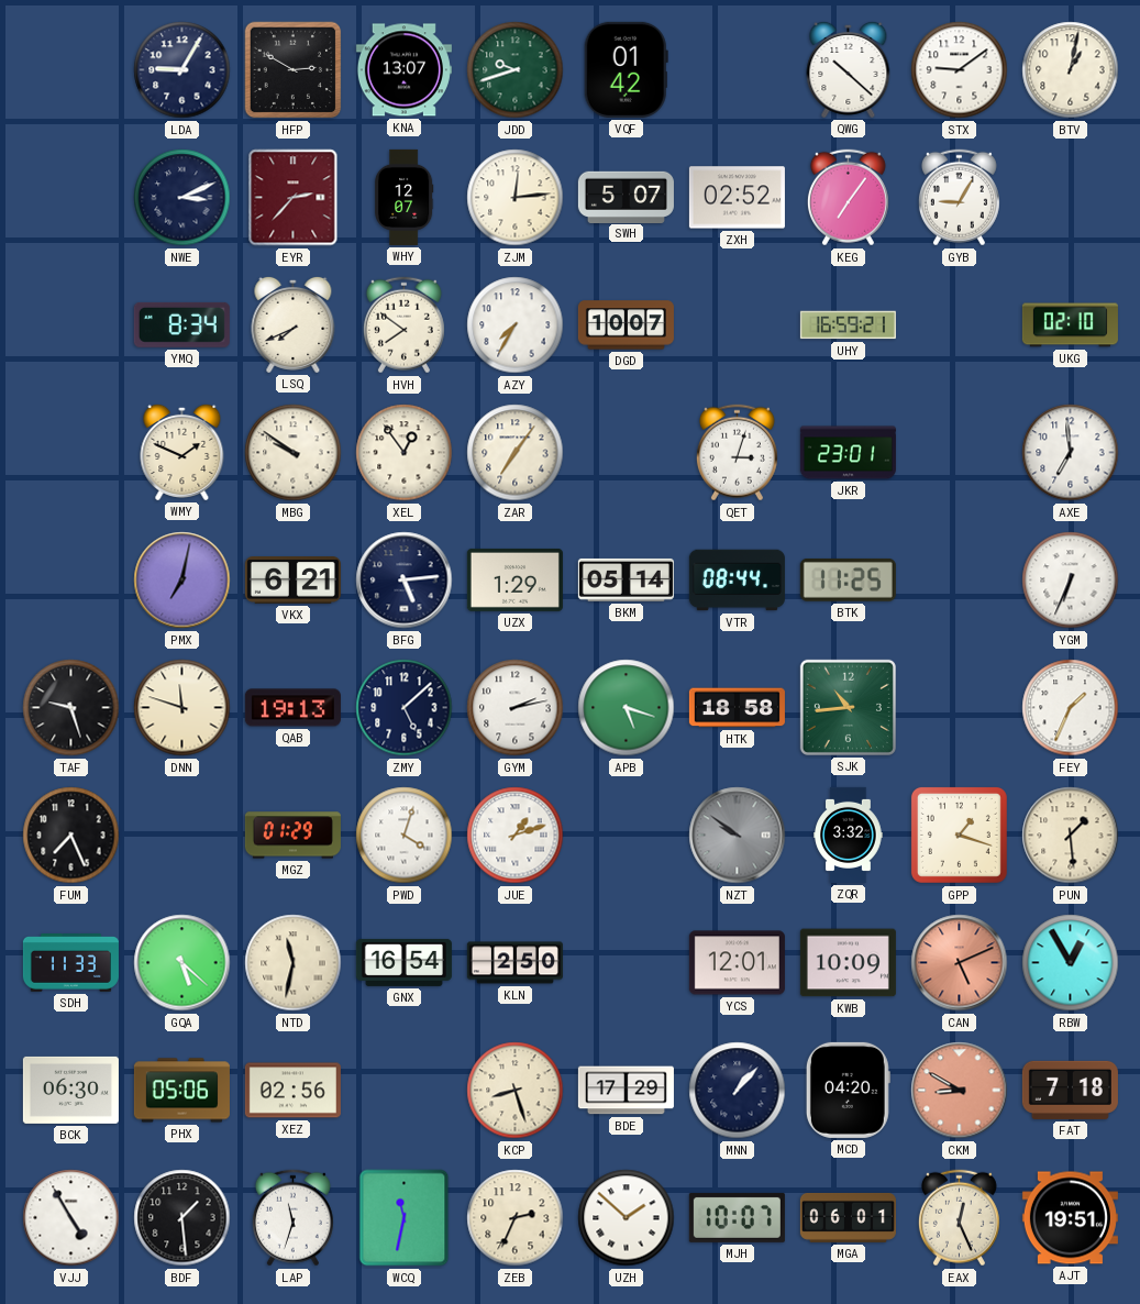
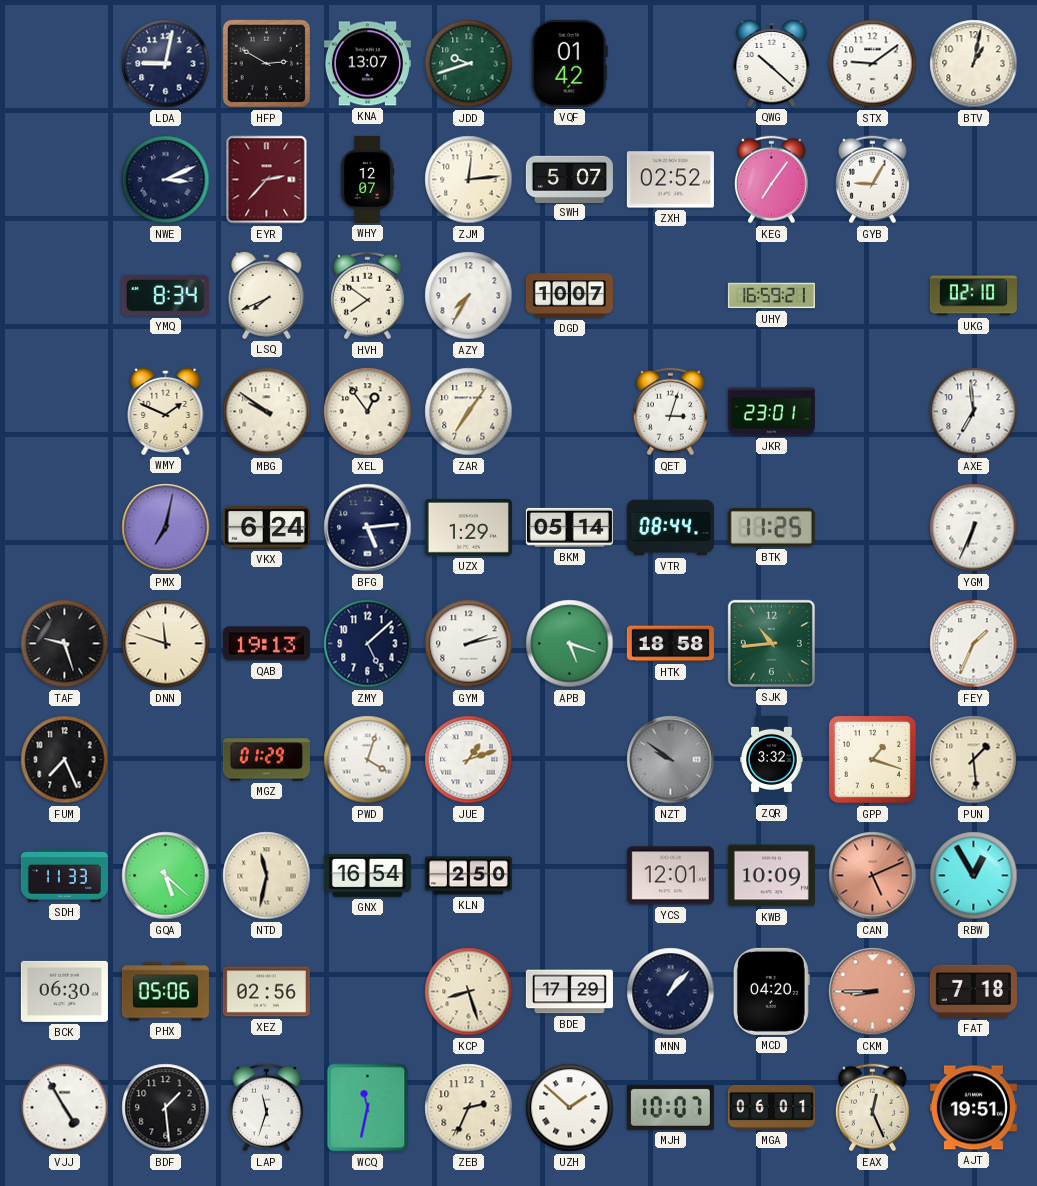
LDA: 9:05 -> 9:02
VKX: 6:21 -> 6:24
CKM: 8:50 -> 8:45
